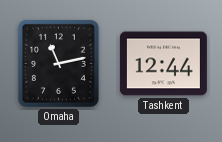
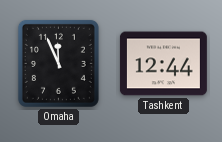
Omaha: 11:13 -> 11:56
